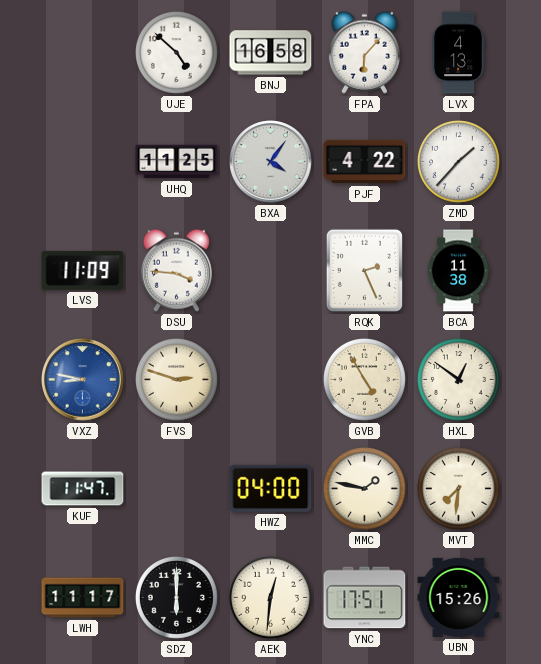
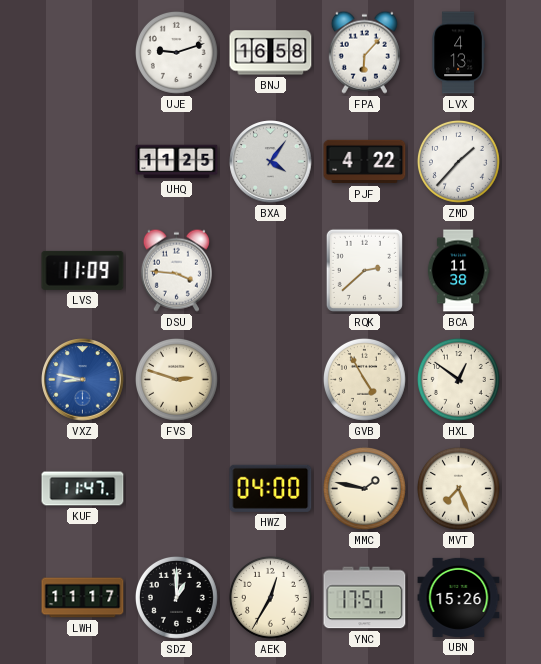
UJE: 4:52 -> 9:12
RQK: 2:26 -> 2:38
MVT: 7:31 -> 7:26
SDZ: 6:00 -> 1:00
AEK: 12:31 -> 12:35
